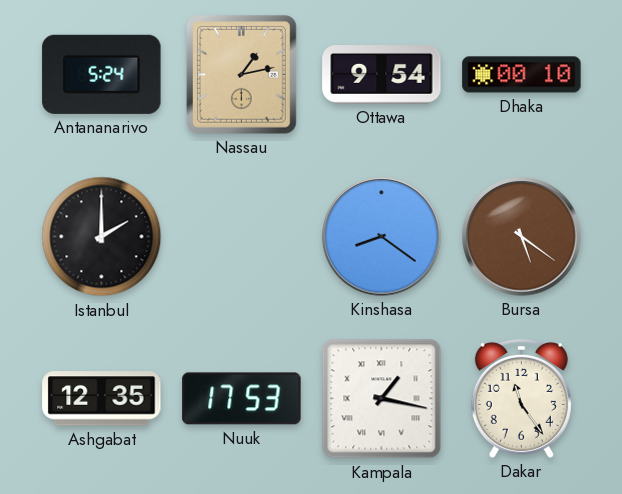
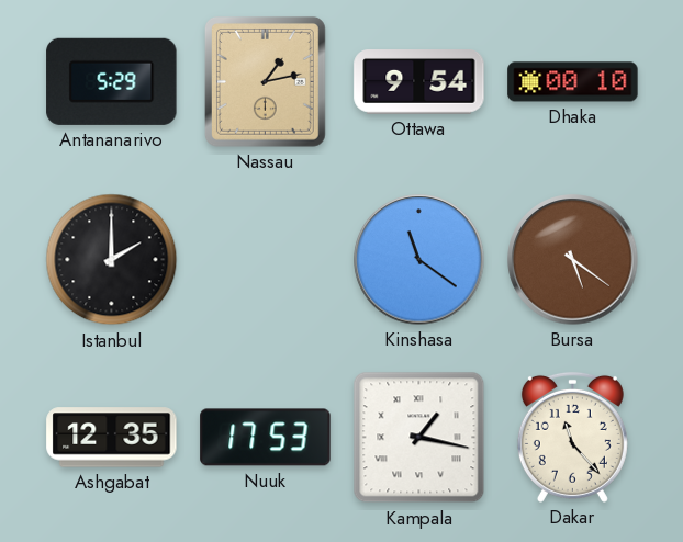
Antananarivo: 5:24 -> 5:29
Kinshasa: 8:21 -> 11:21
Dakar: 11:24 -> 11:23
